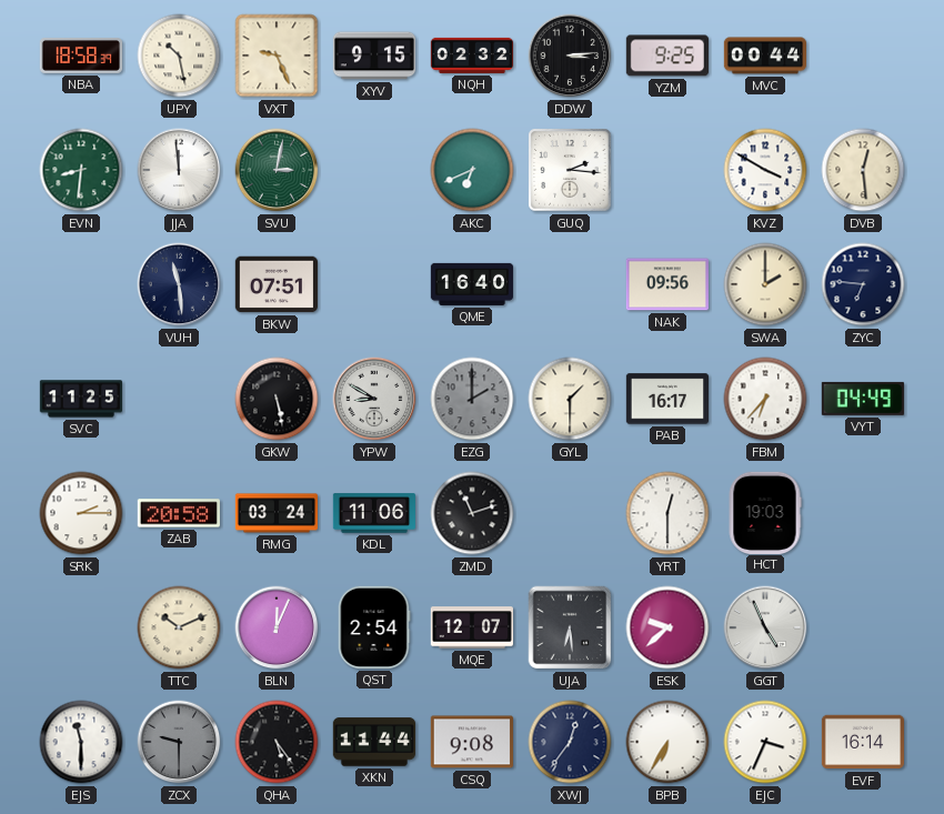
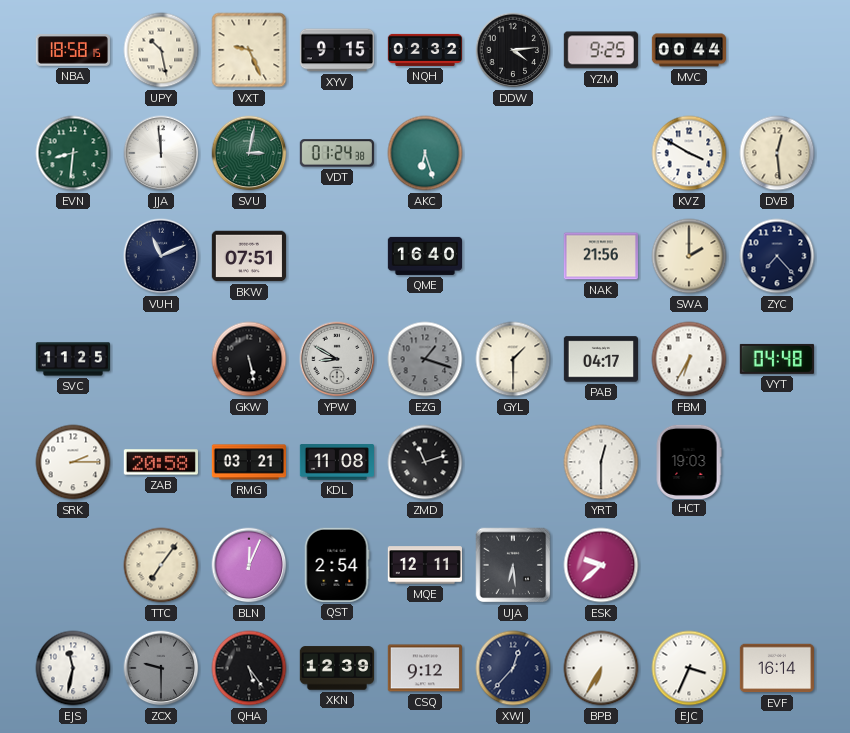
NBA: 18:58:39 -> 18:58:15
DDW: 3:14 -> 4:14
VDT: none -> 01:24
AKC: 6:41 -> 6:27
GUQ: 2:16 -> none
VUH: 11:29 -> 11:11
NAK: 09:56 -> 21:56
ZYC: 6:46 -> 7:23
EZG: 2:00 -> 1:18
PAB: 16:17 -> 04:17
FBM: 6:37 -> 6:35
VYT: 04:49 -> 04:48
RMG: 03:24 -> 03:21
KDL: 11:06 -> 11:08
TTC: 10:11 -> 7:06
MQE: 12:07 -> 12:11
GGT: 4:56 -> none
EJS: 11:30 -> 11:32
XKN: 11:44 -> 12:39
CSQ: 9:08 -> 9:12
XWJ: 12:36 -> 12:37
